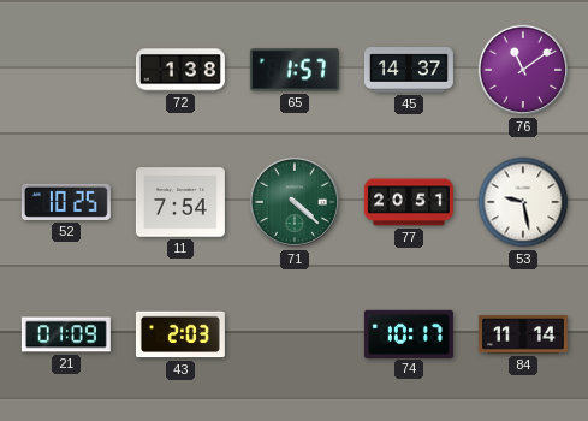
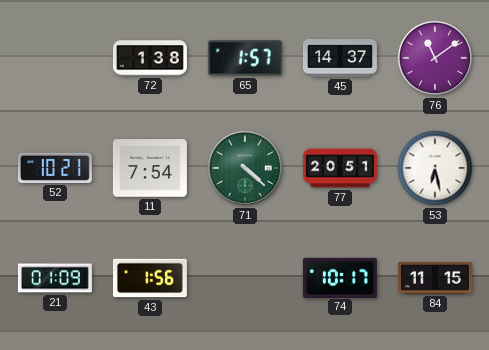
52: 10:25 -> 10:21
53: 9:28 -> 6:28
43: 2:03 -> 1:56
84: 11:14 -> 11:15
